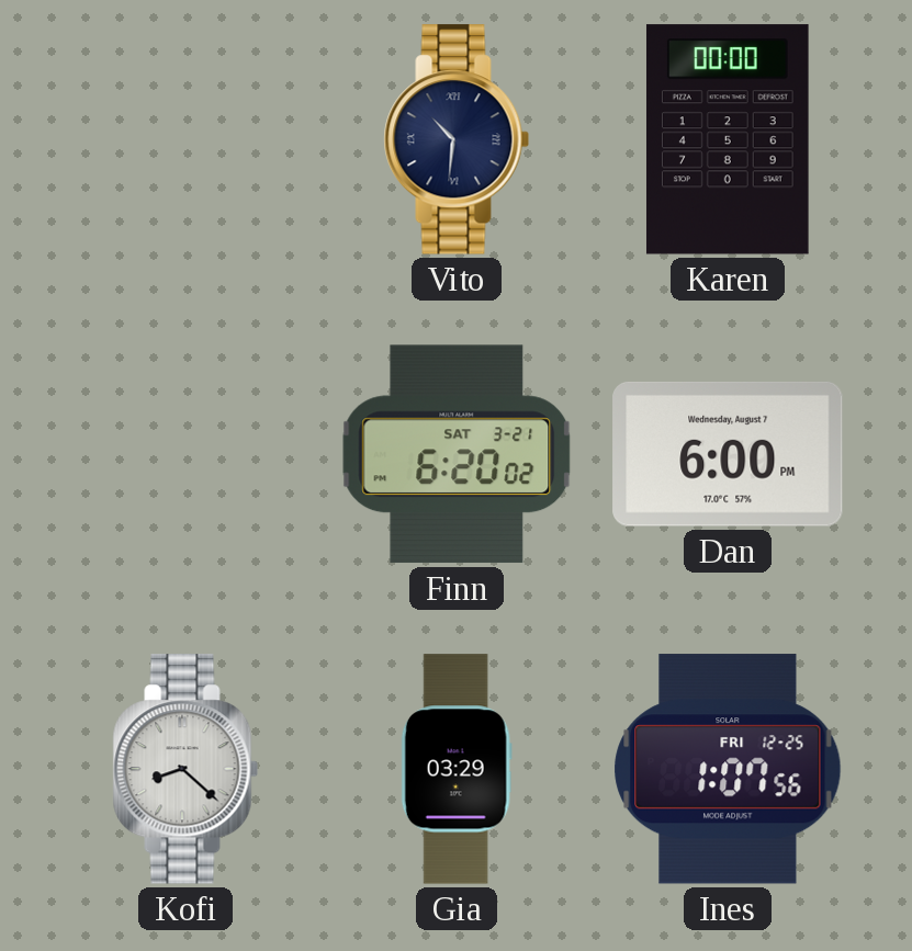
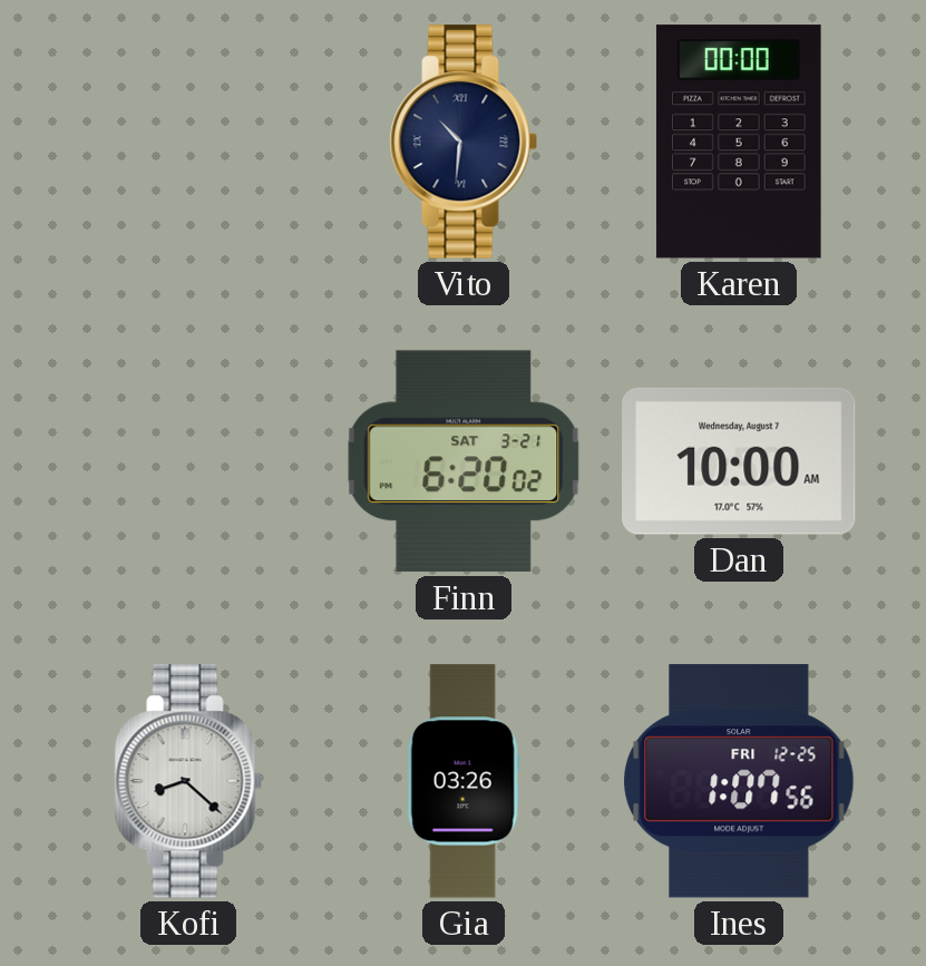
Dan: 6:00 -> 10:00
Gia: 03:29 -> 03:26
